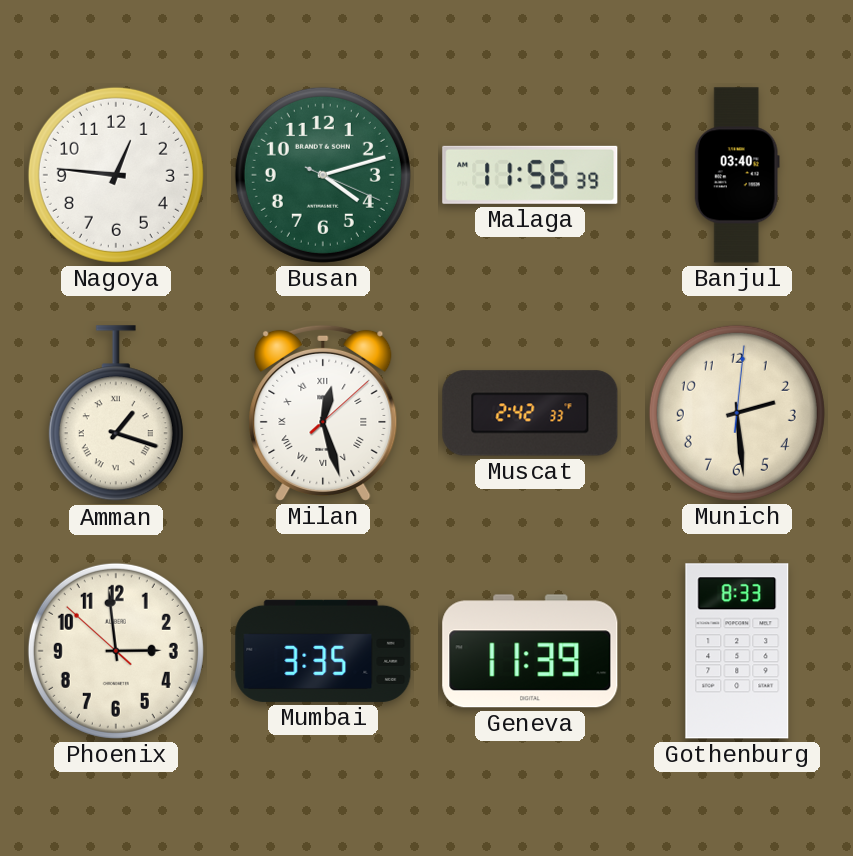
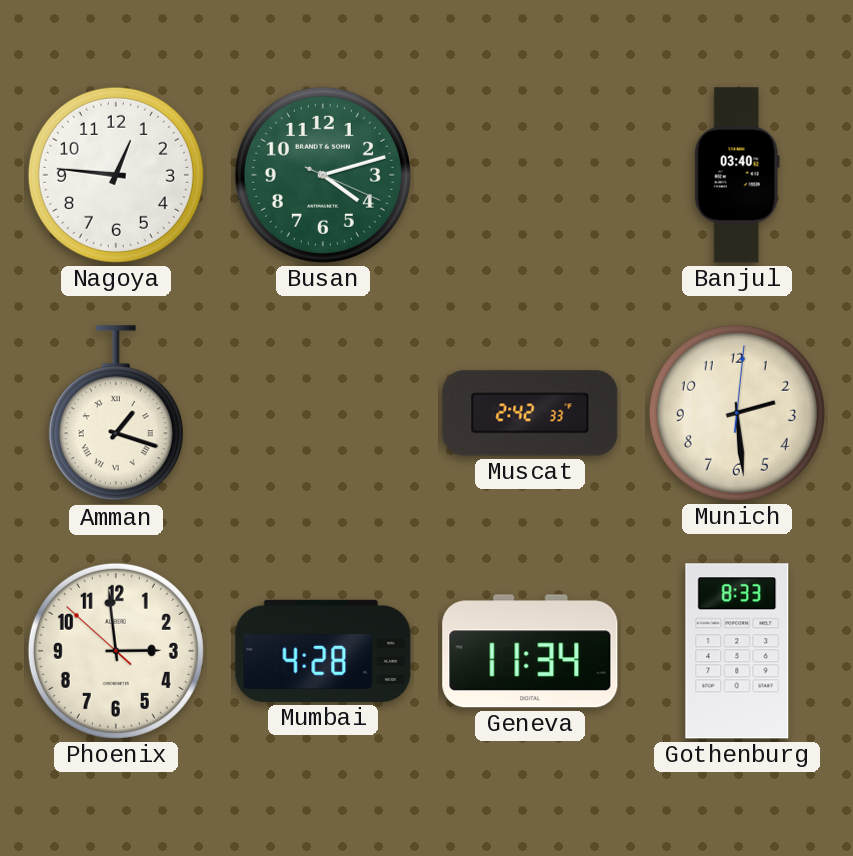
Malaga: 11:56 -> none
Milan: 12:27 -> none
Mumbai: 3:35 -> 4:28
Geneva: 11:39 -> 11:34
